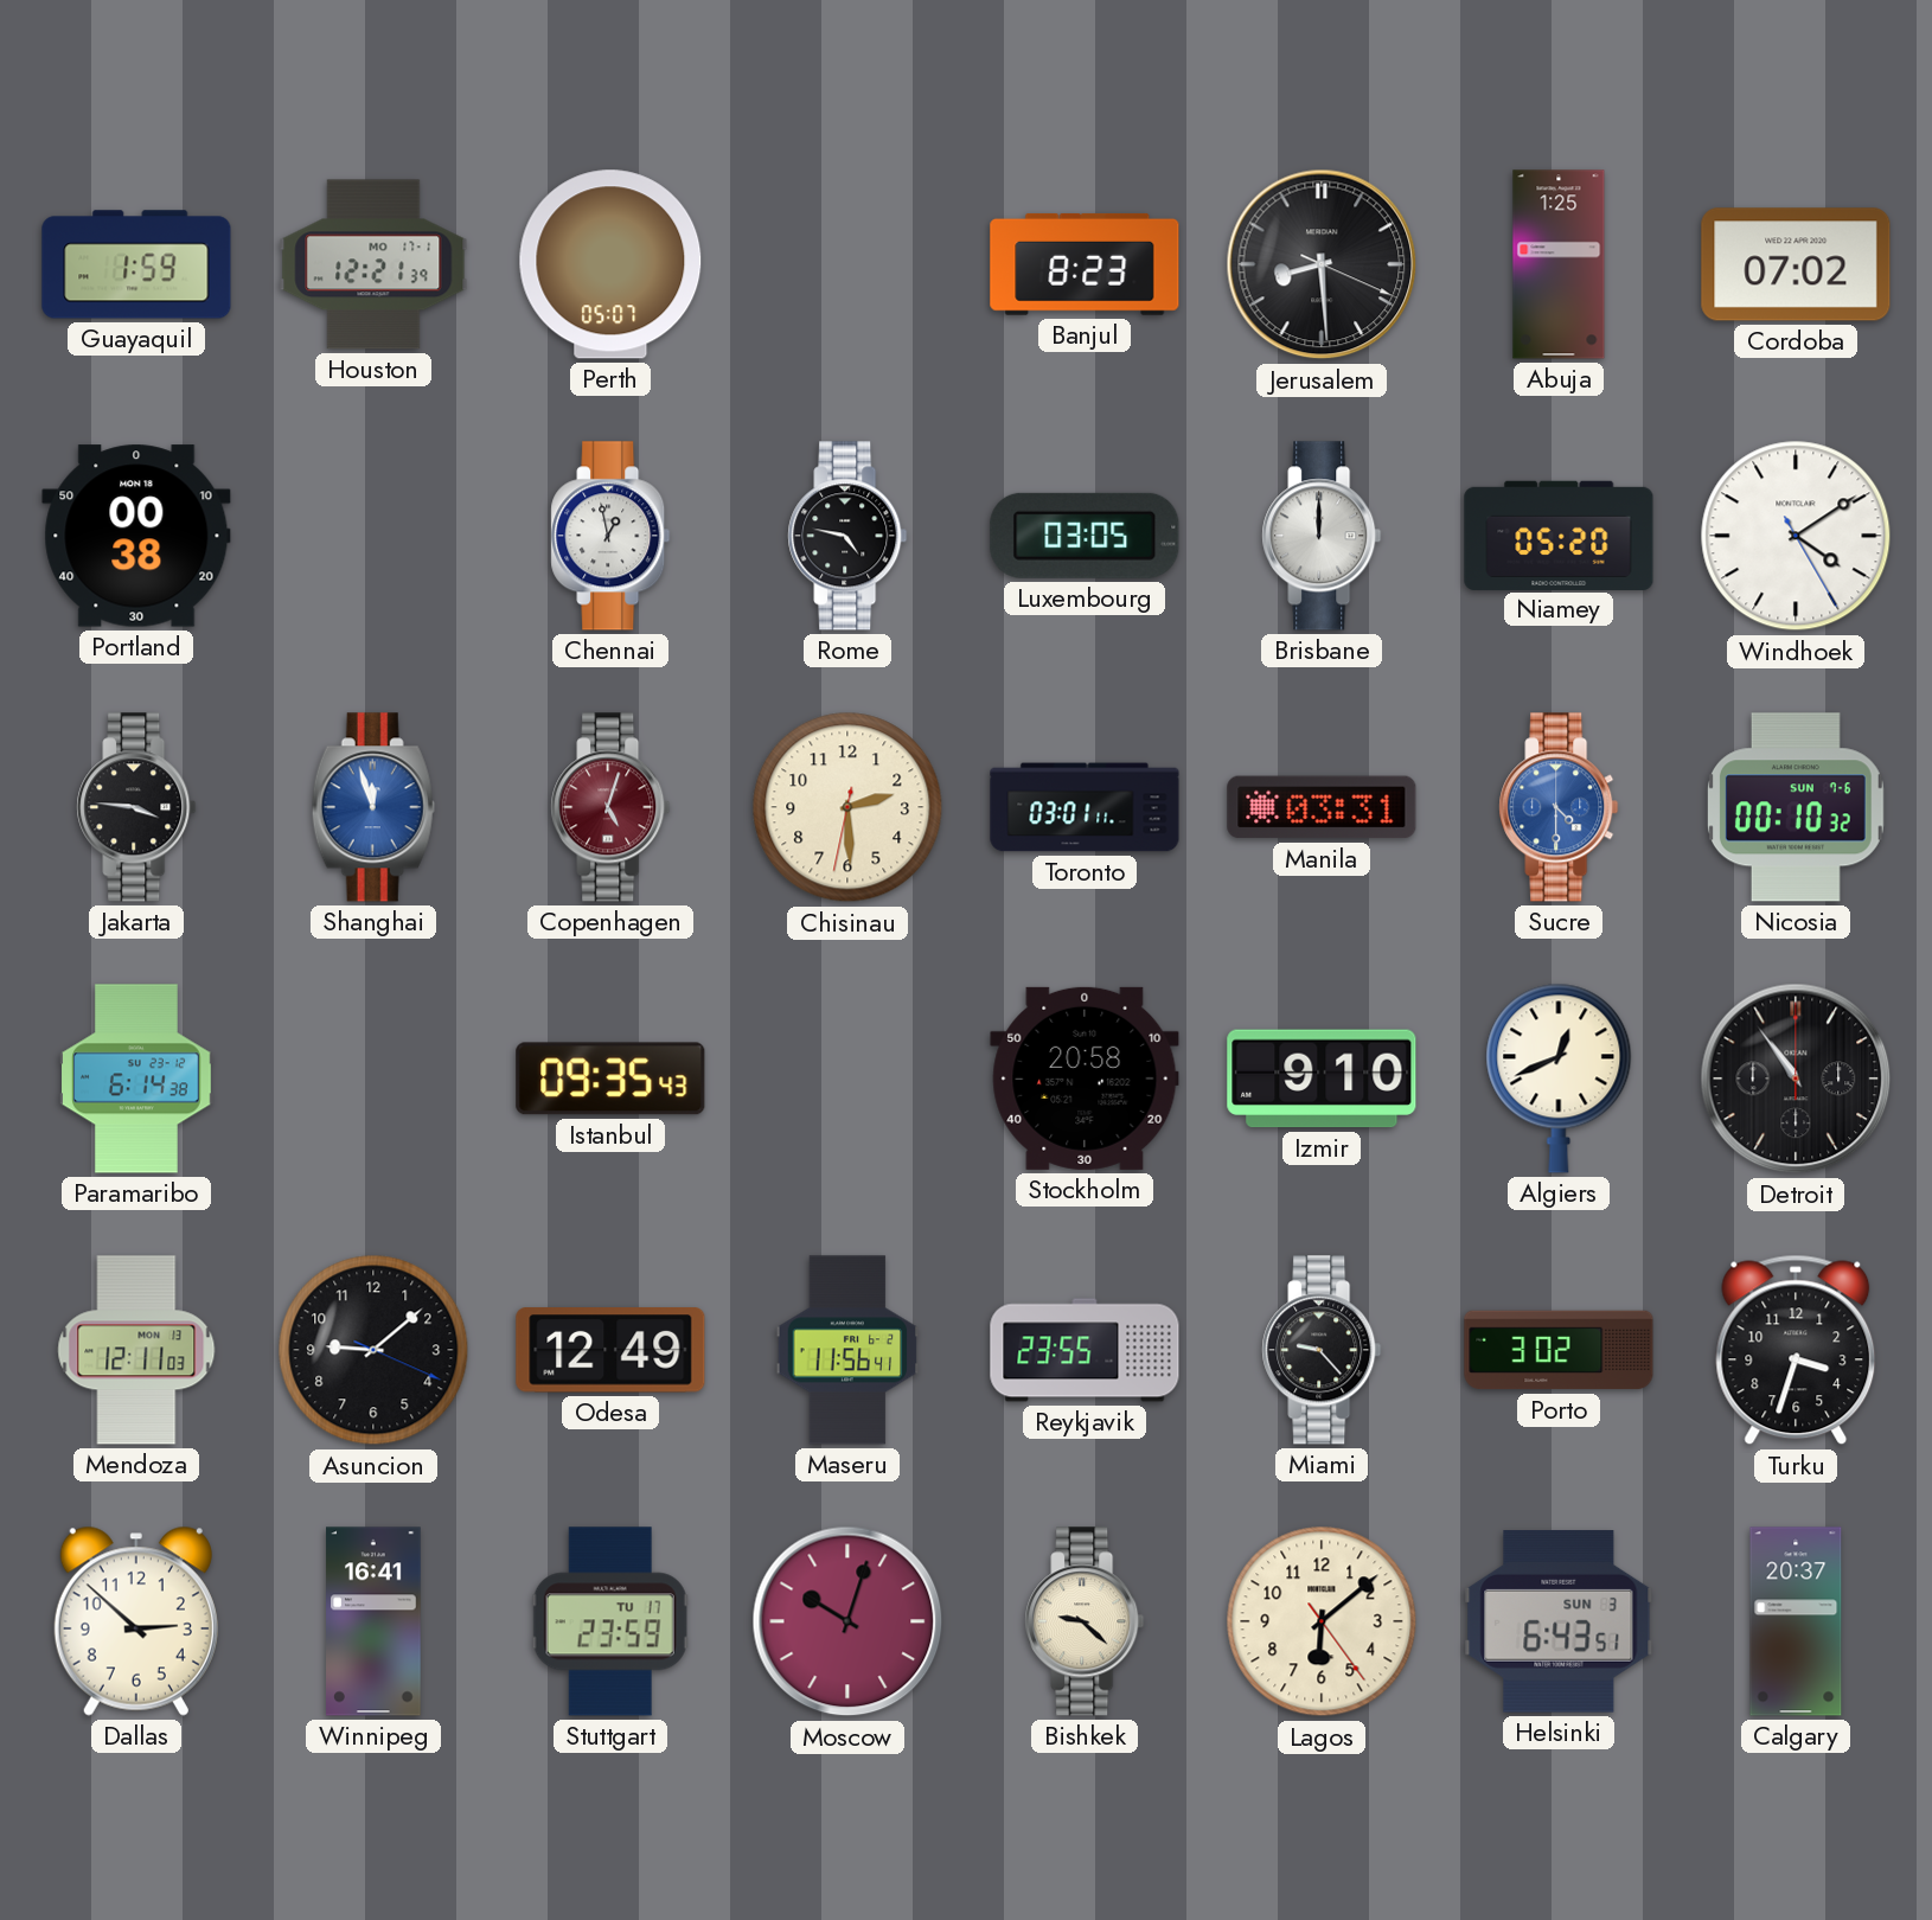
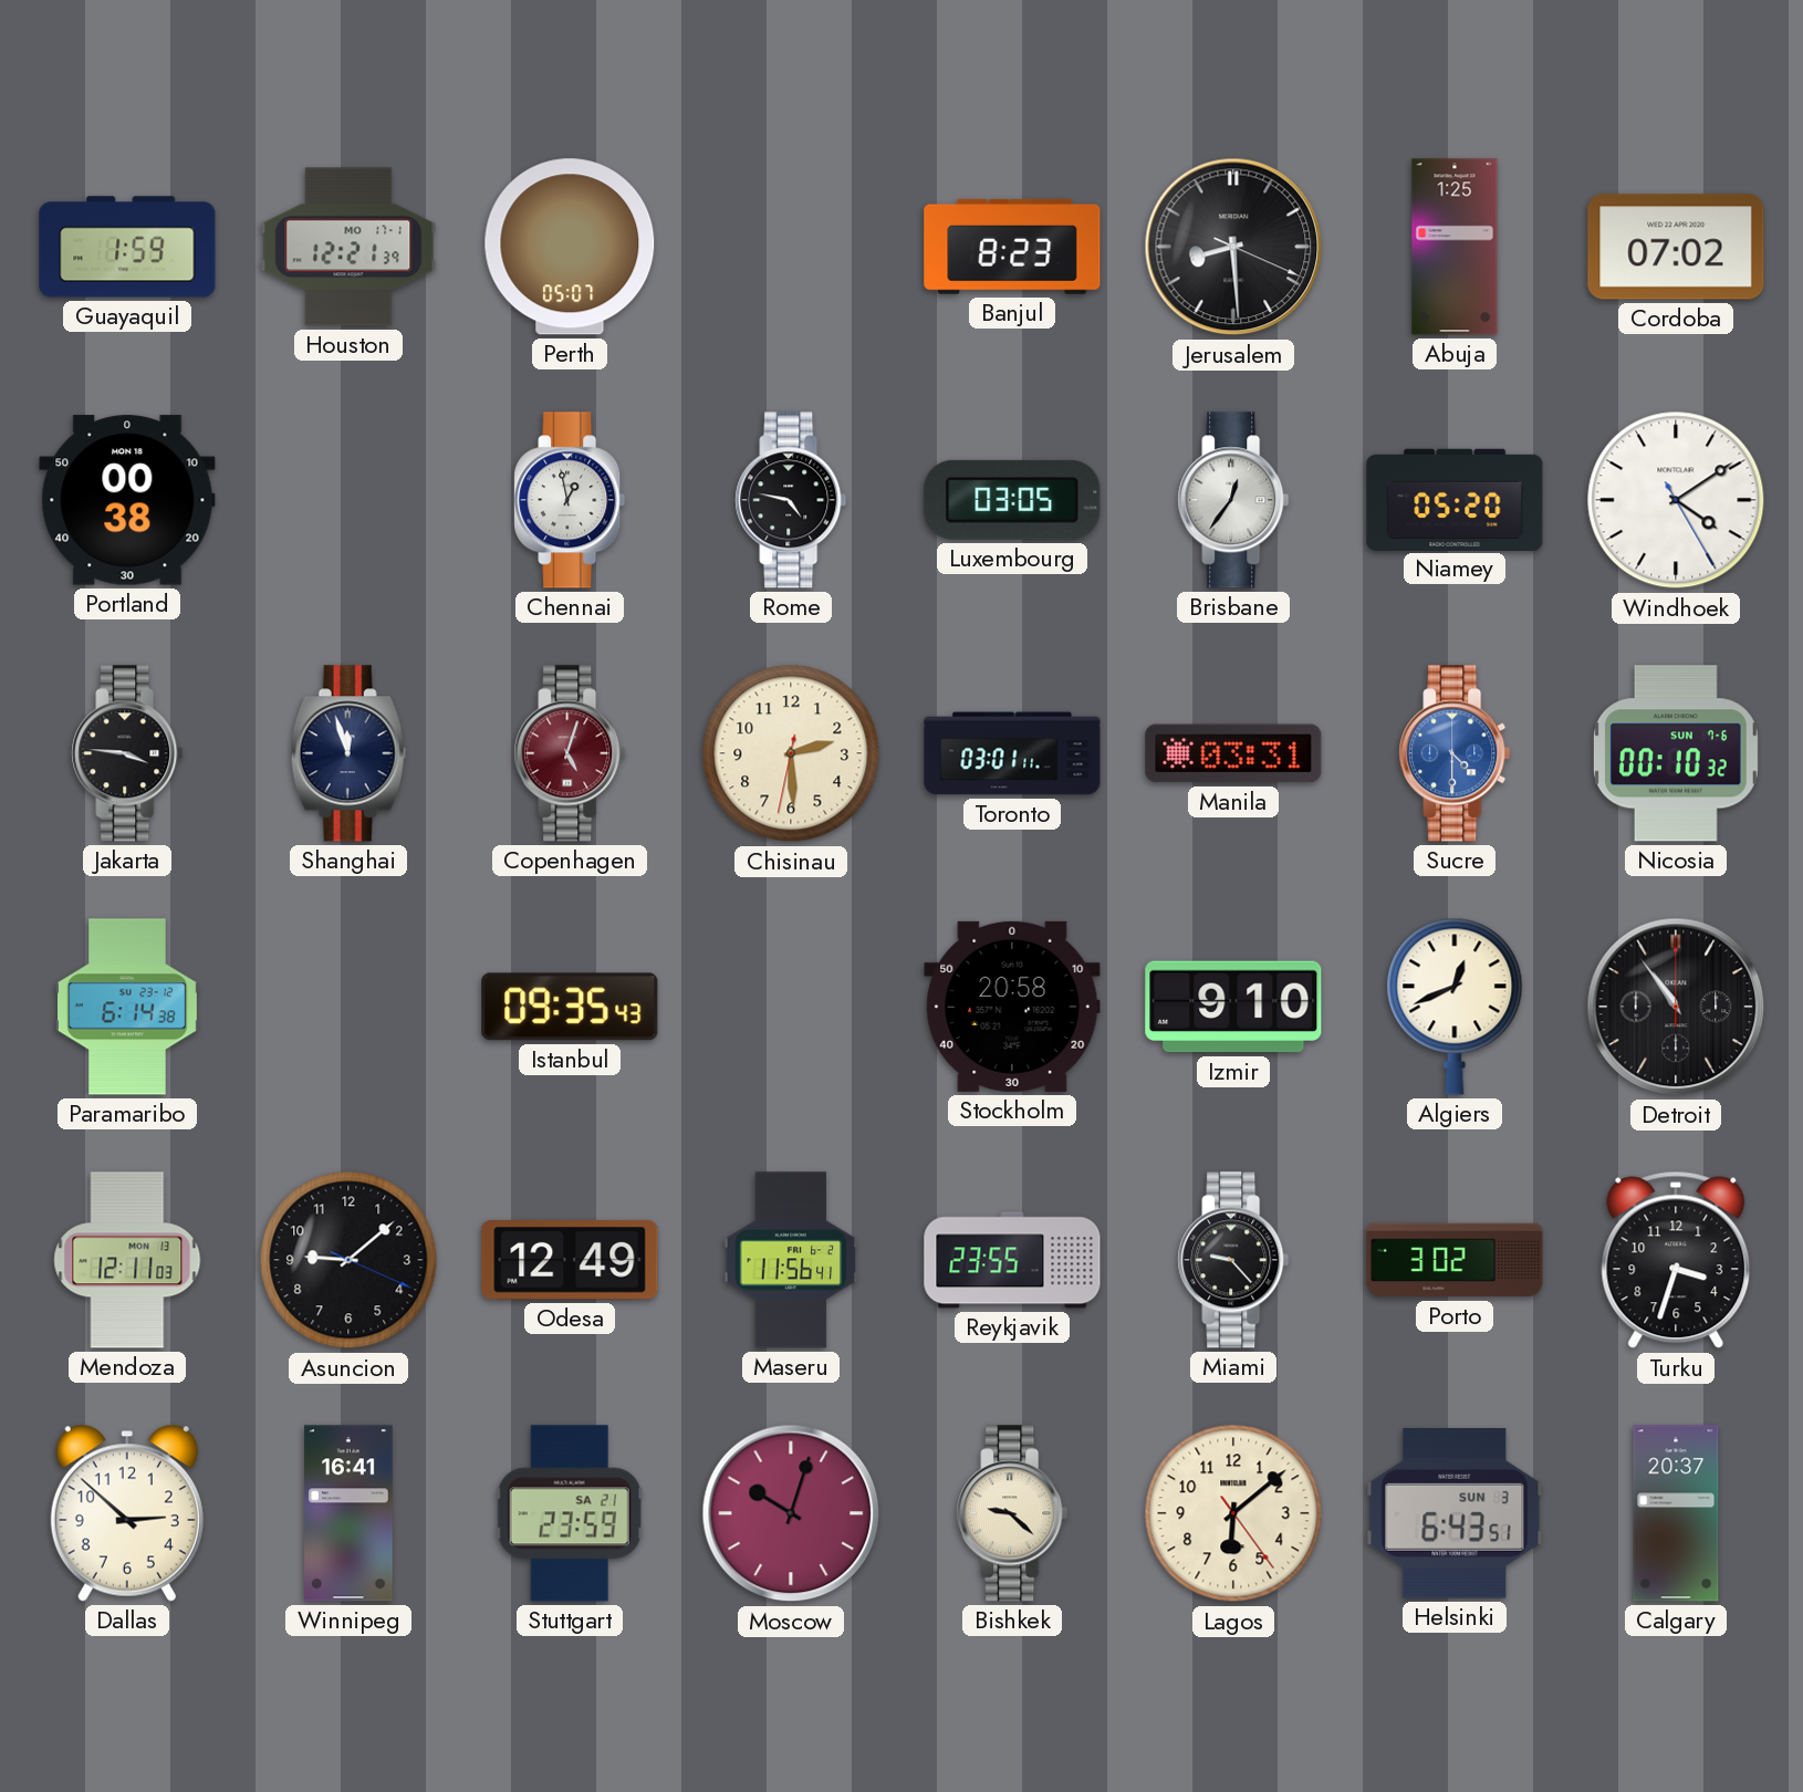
Brisbane: 12:00 -> 12:36
Shanghai dial: blue -> navy
Stuttgart date: TU 17 -> SA 21
